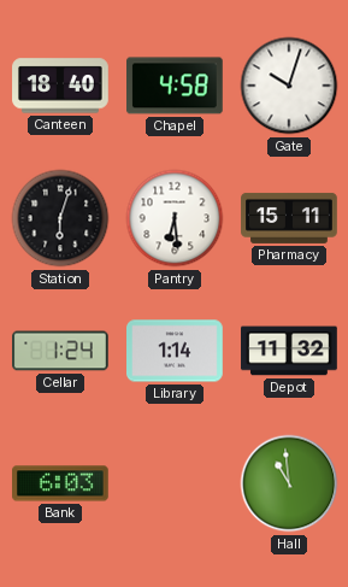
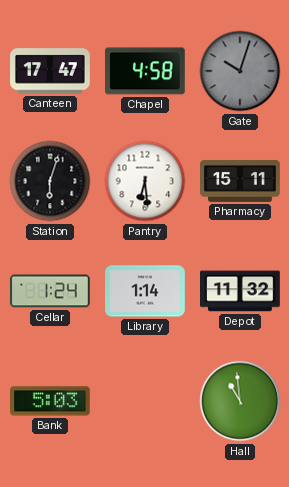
Canteen: 18:40 -> 17:47
Gate dial: white -> grey
Bank: 6:03 -> 5:03
